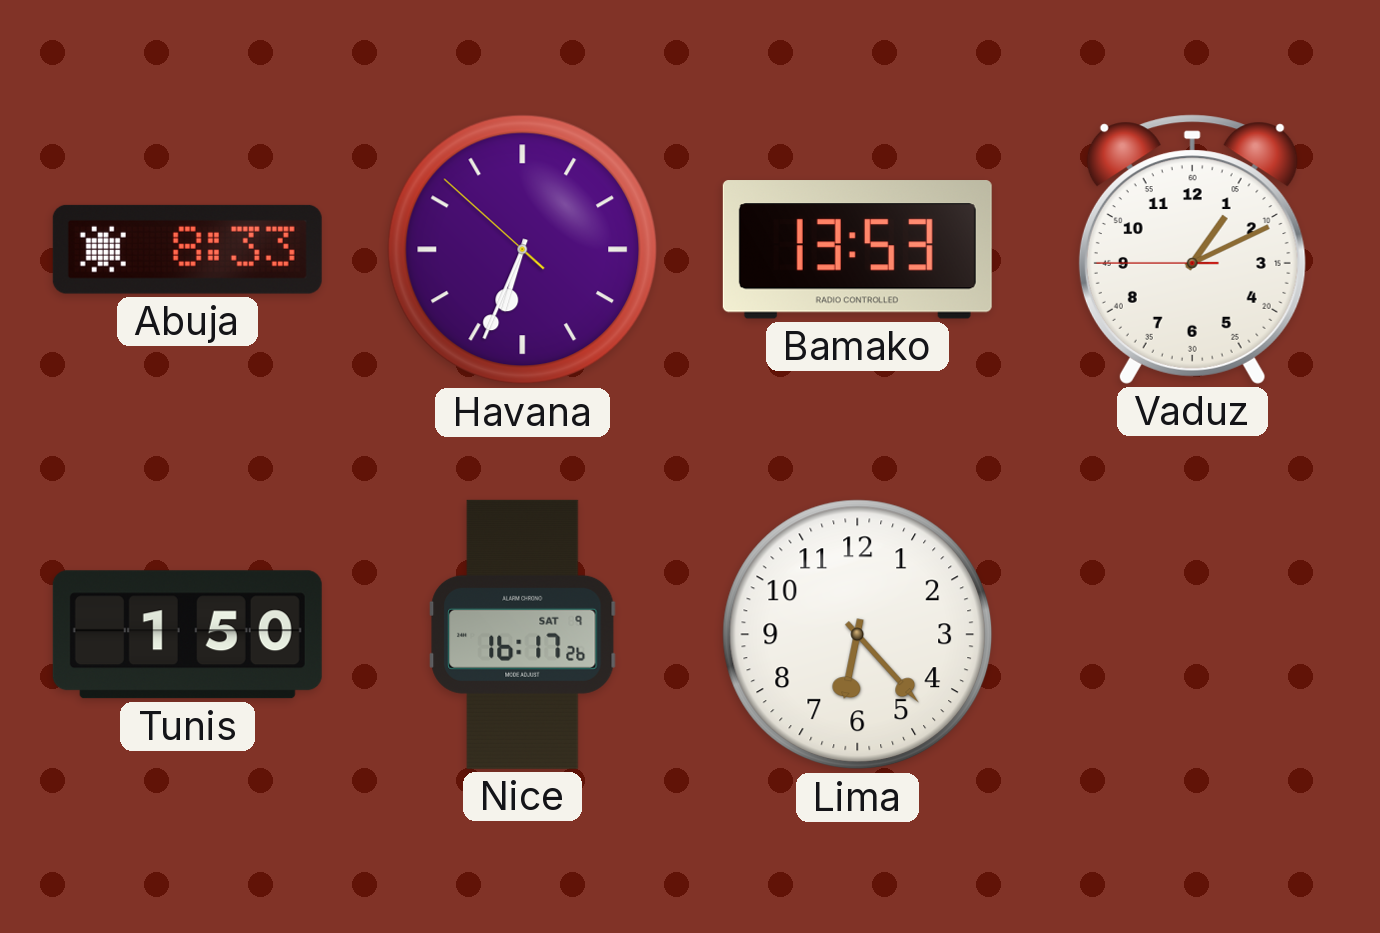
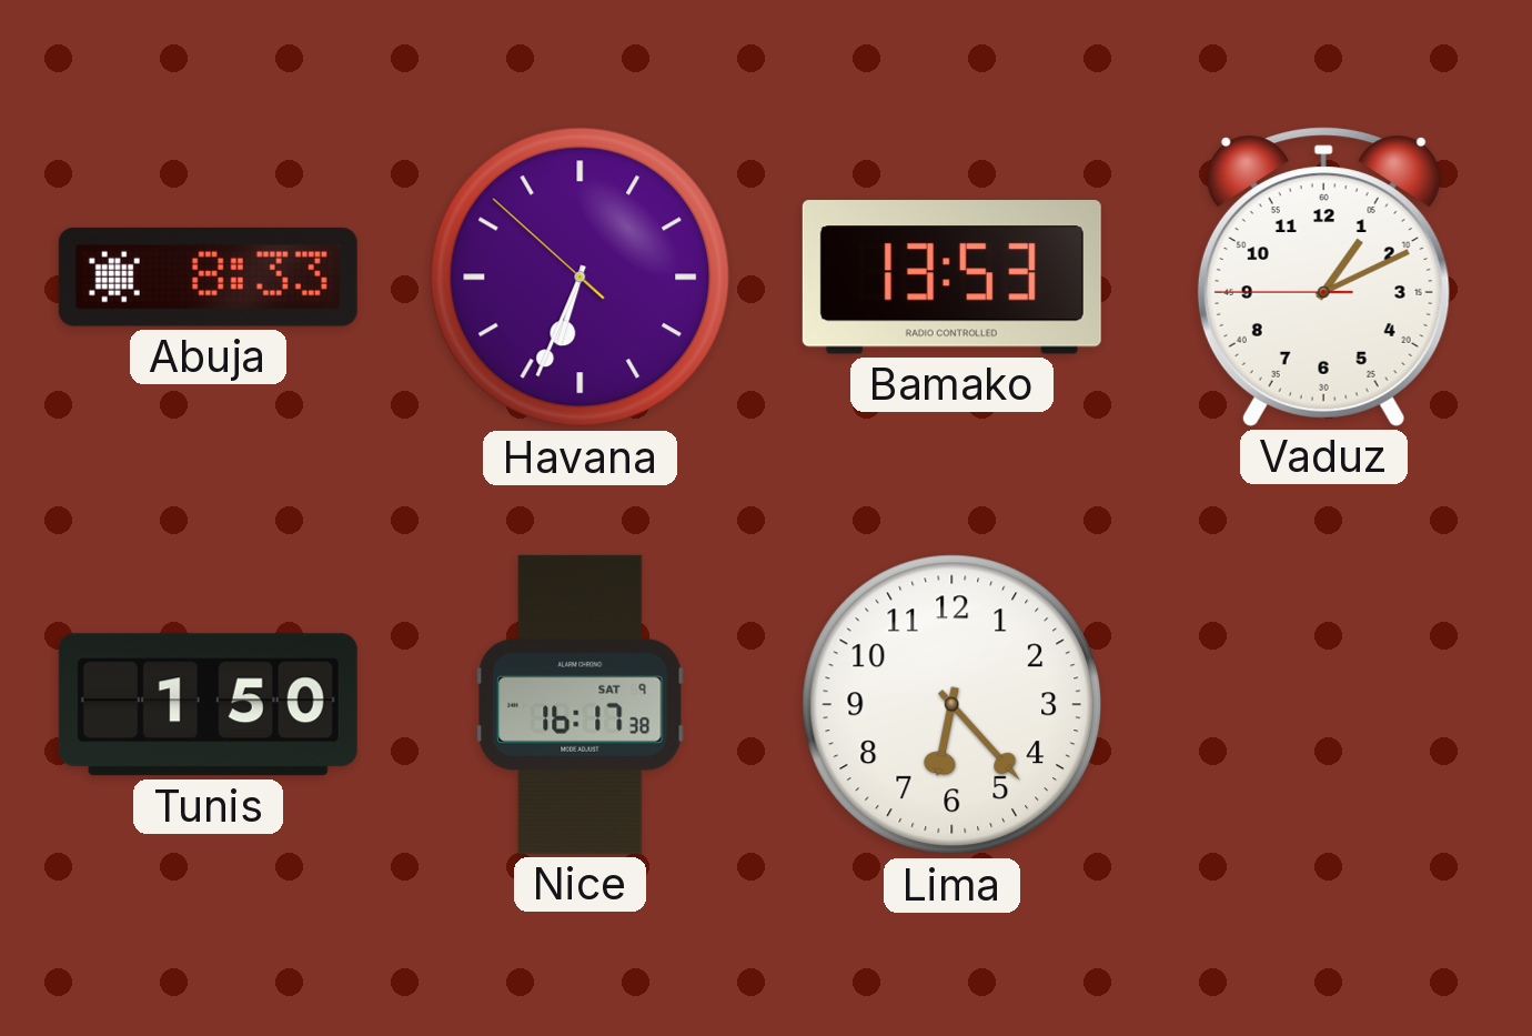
Nice: 16:17:26 -> 16:17:38
